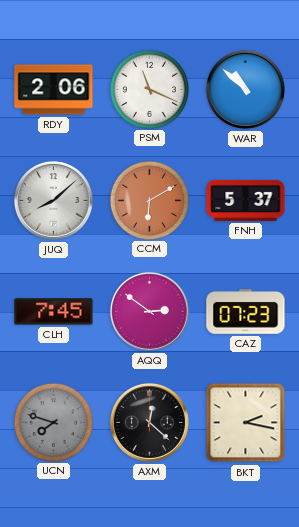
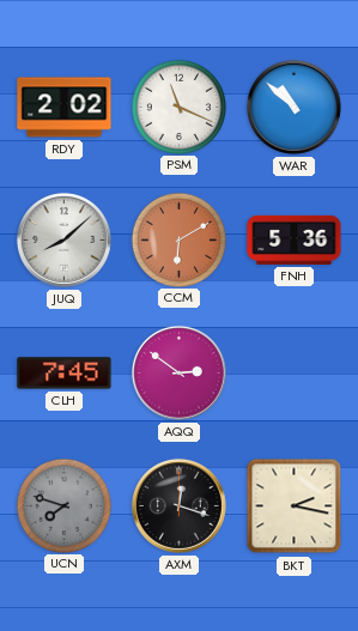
RDY: 2:06 -> 2:02
FNH: 5:37 -> 5:36
CAZ: 07:23 -> none
AXM: 12:22 -> 12:18
